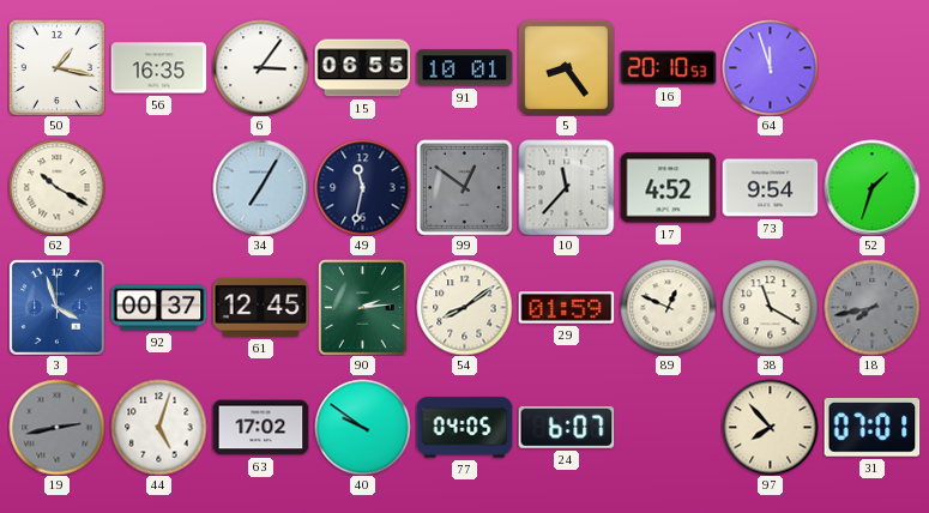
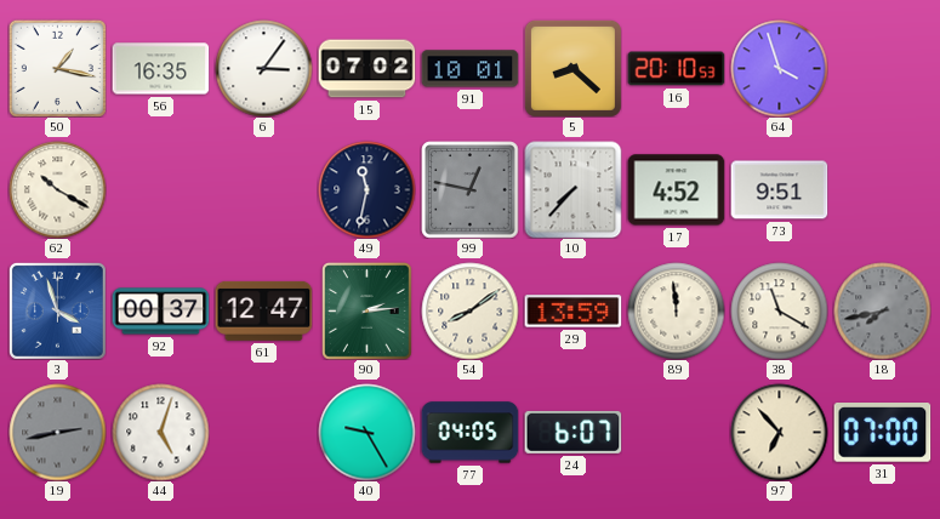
15: 06:55 -> 07:02
5: 8:24 -> 8:22
64: 11:57 -> 3:57
34: 7:05 -> none
99: 12:51 -> 12:47
10: 11:37 -> 7:37
73: 9:54 -> 9:51
52: 1:33 -> none
61: 12:45 -> 12:47
29: 01:59 -> 13:59
89: 12:49 -> 11:59
63: 17:02 -> none
40: 9:51 -> 9:25
97: 7:53 -> 6:53
31: 07:01 -> 07:00
